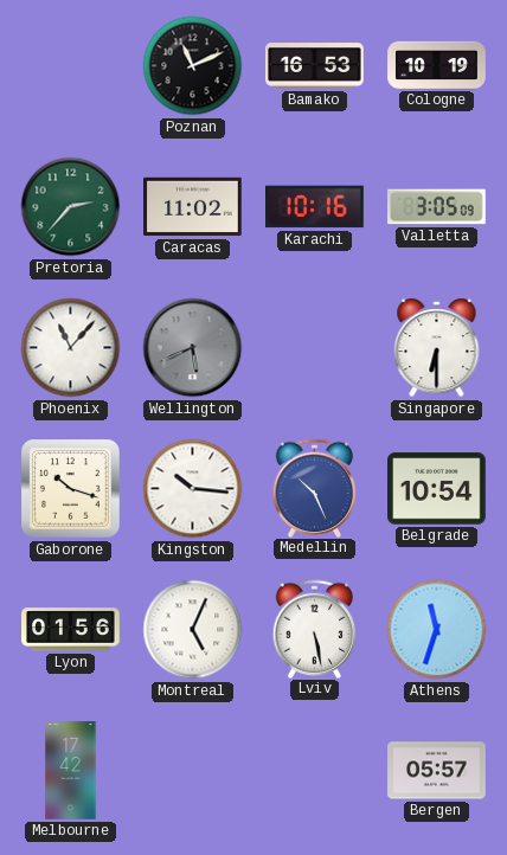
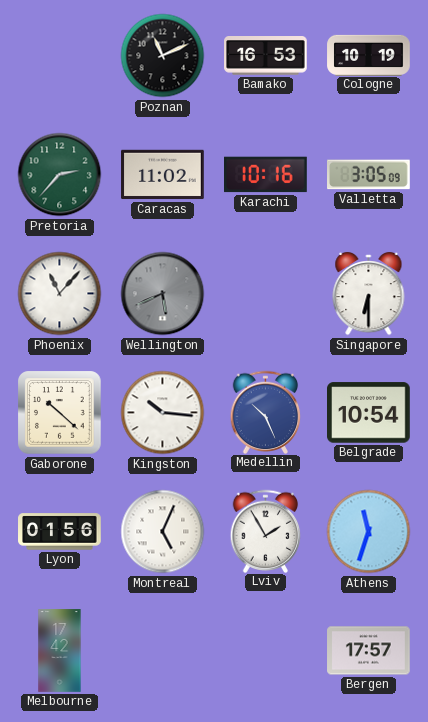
Gaborone: 10:18 -> 10:22
Lviv: 5:28 -> 1:55
Bergen: 05:57 -> 17:57
